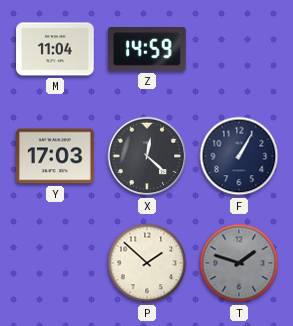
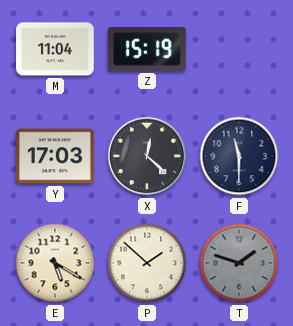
Z: 14:59 -> 15:19
F: 1:05 -> 11:30
E: none -> 5:20
